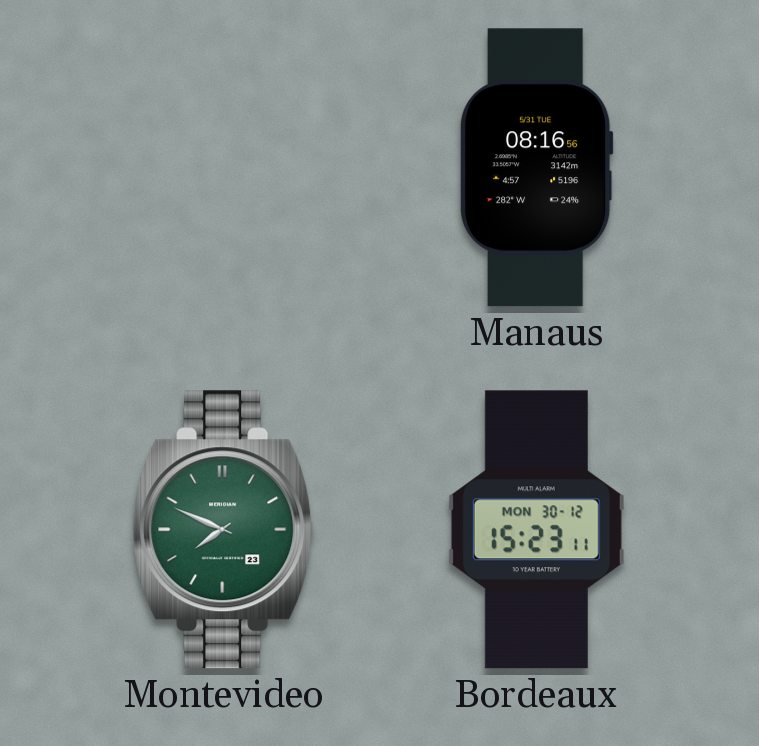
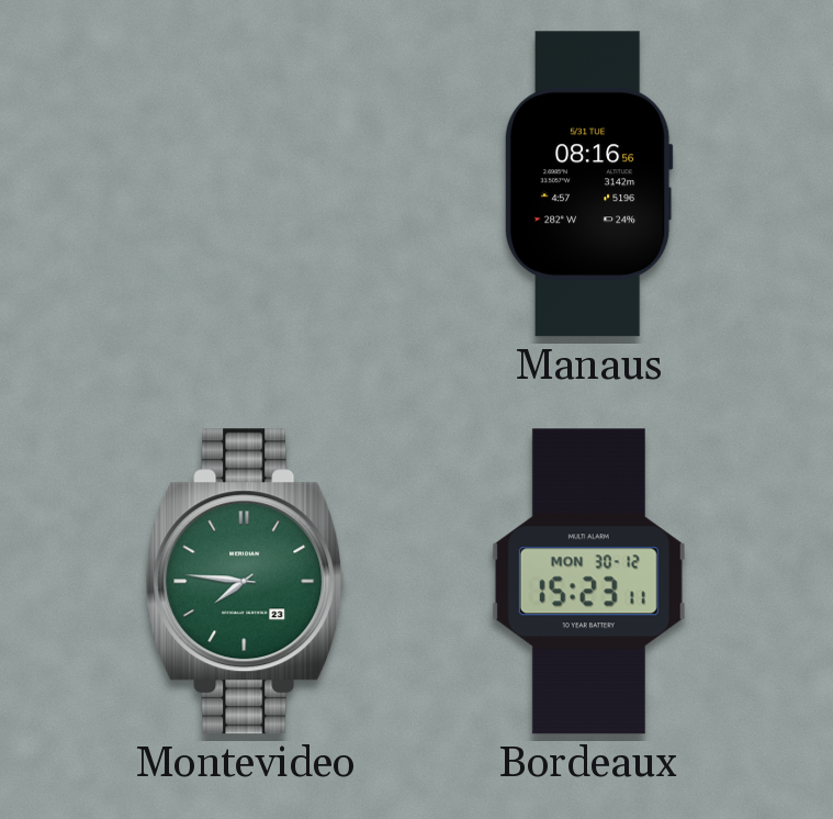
Montevideo: 7:49 -> 7:46
